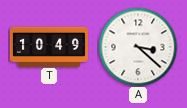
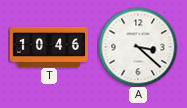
T: 10:49 -> 10:46
